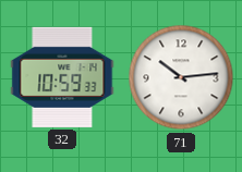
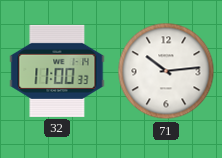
32: 10:59 -> 11:00
